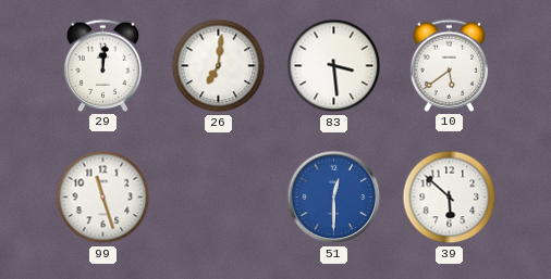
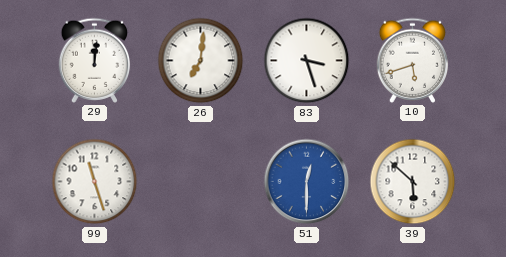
83: 3:29 -> 3:27
10: 5:39 -> 5:42
